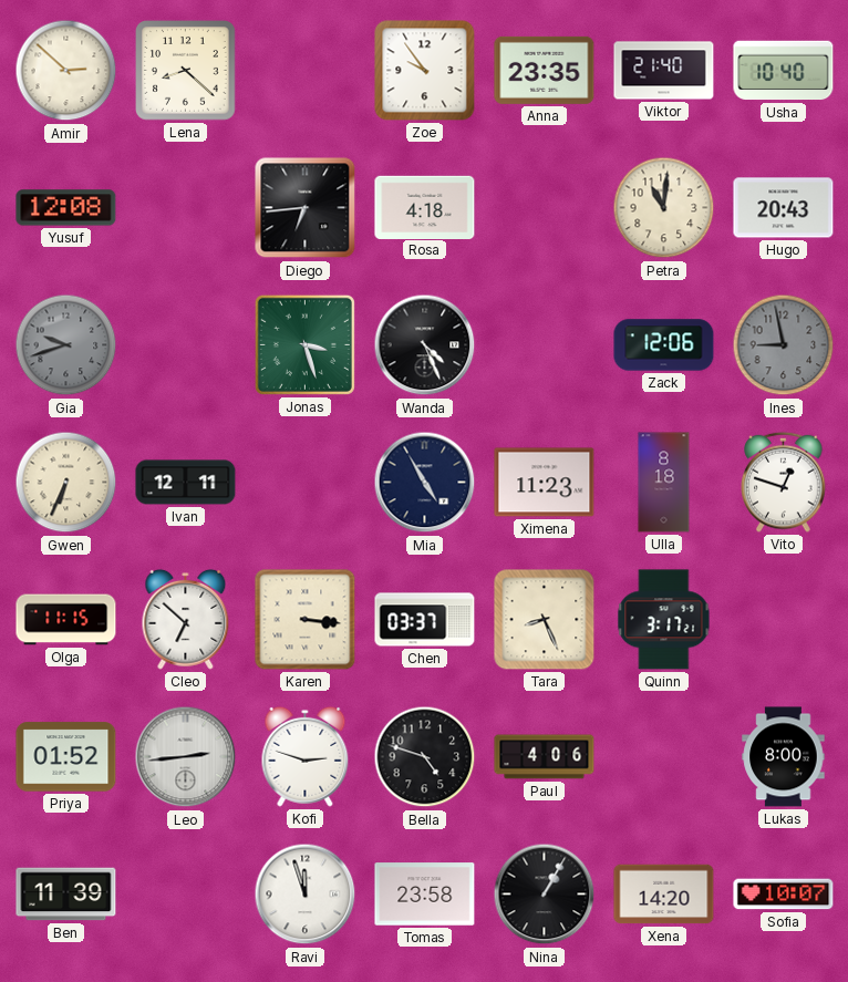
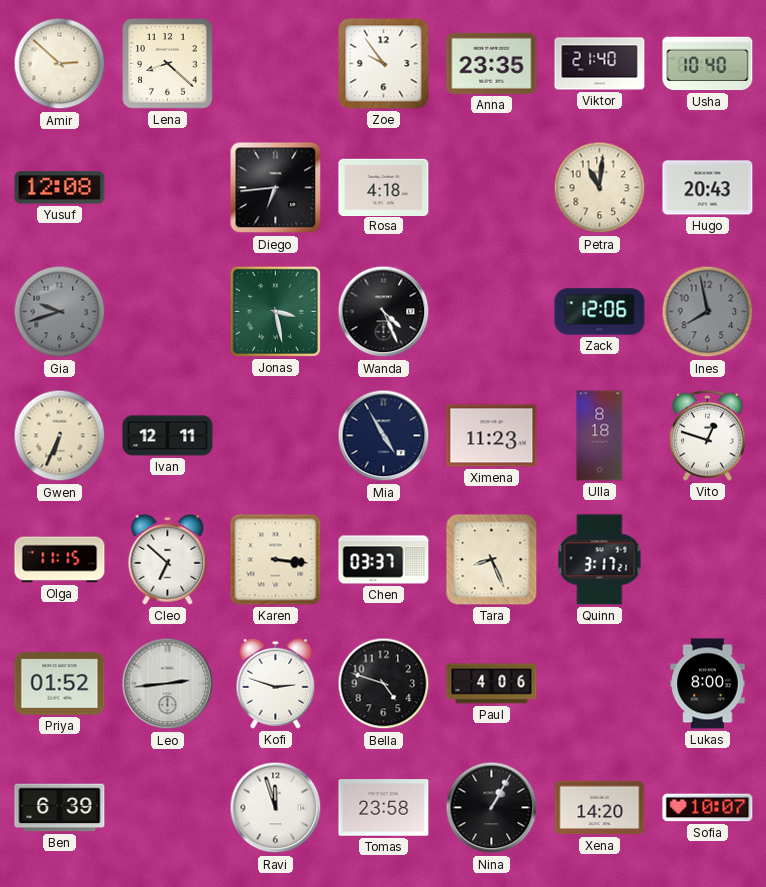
Jonas: 3:27 -> 3:28
Ines: 8:58 -> 7:58
Ben: 11:39 -> 6:39
